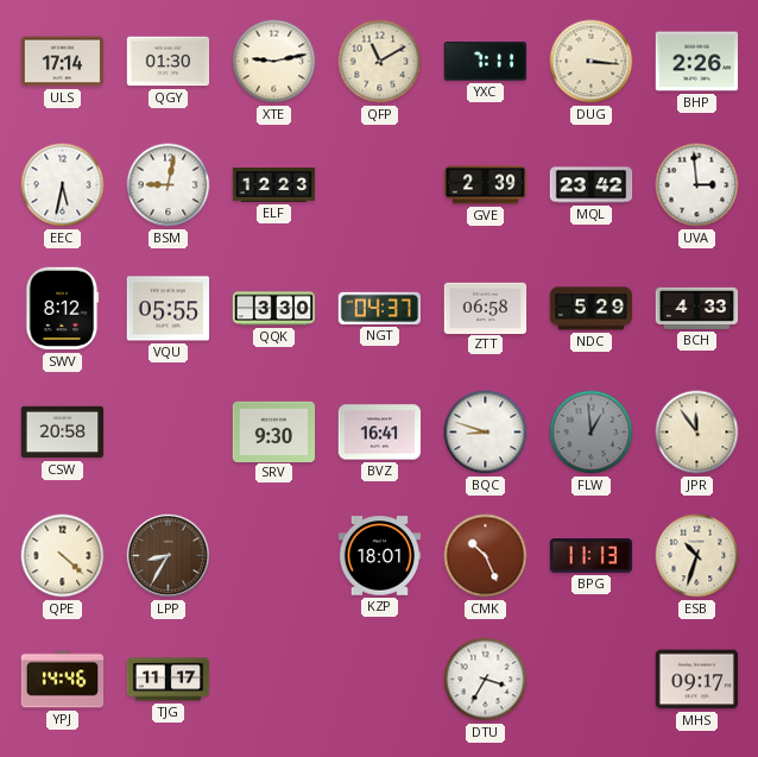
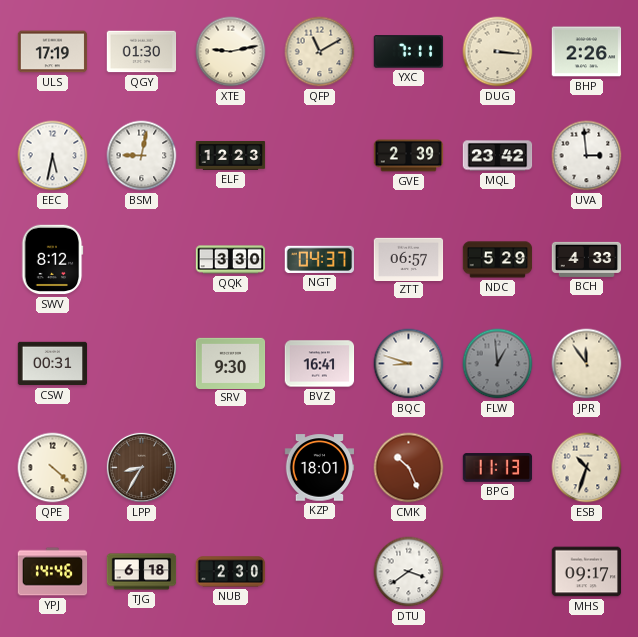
ULS: 17:14 -> 17:19
VQU: 05:55 -> none
ZTT: 06:58 -> 06:57
CSW: 20:58 -> 00:31
TJG: 11:17 -> 6:18
NUB: none -> 2:30
DTU: 3:35 -> 3:39
